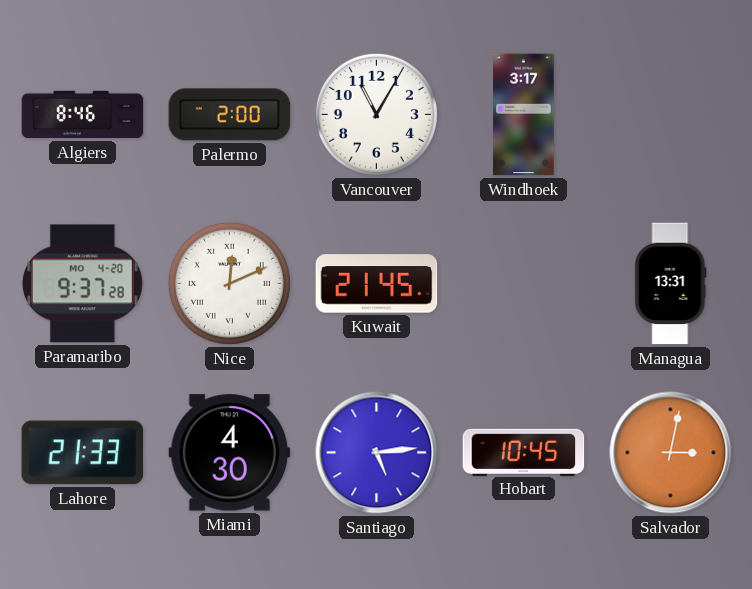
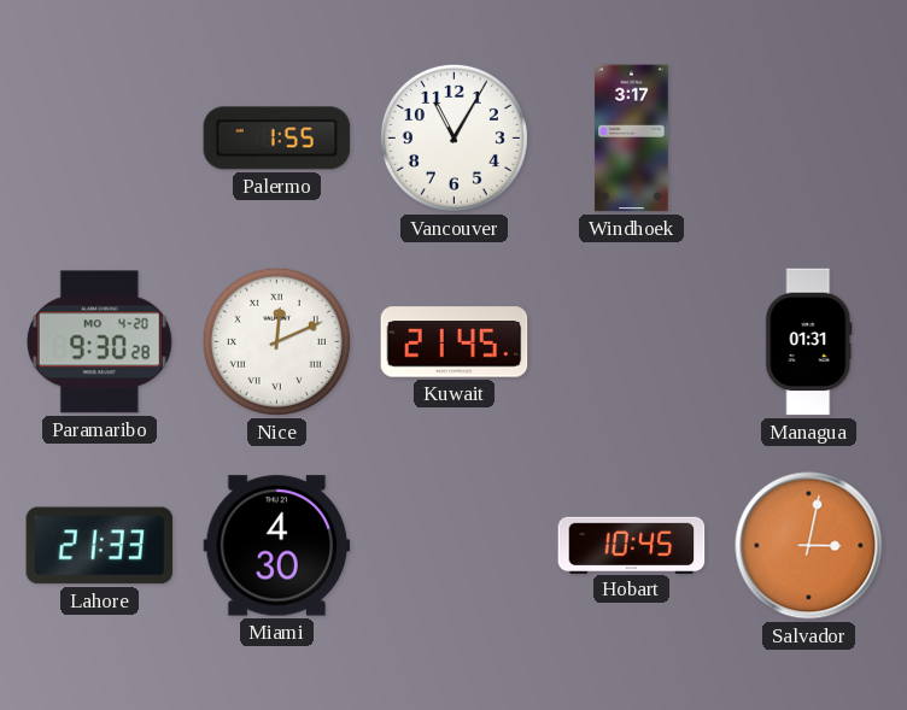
Algiers: 8:46 -> none
Palermo: 2:00 -> 1:55
Paramaribo: 9:37 -> 9:30
Managua: 13:31 -> 01:31
Santiago: 5:14 -> none
